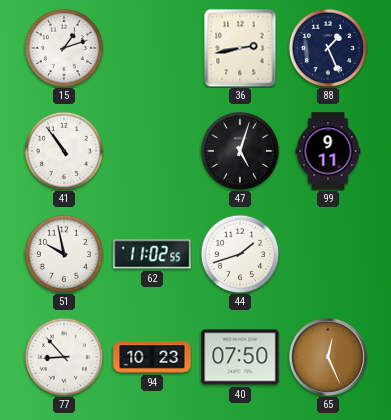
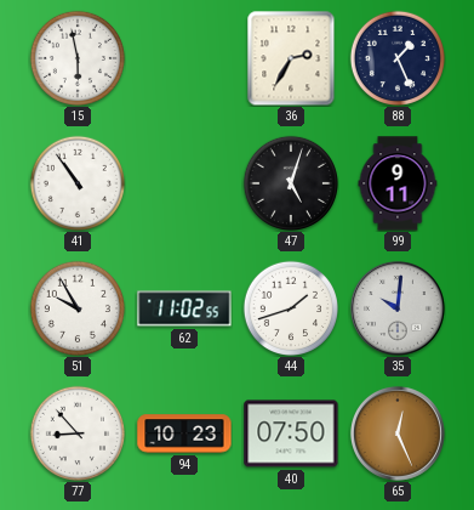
15: 1:12 -> 5:58
36: 2:43 -> 2:35
51: 9:58 -> 9:55
35: none -> 10:01
